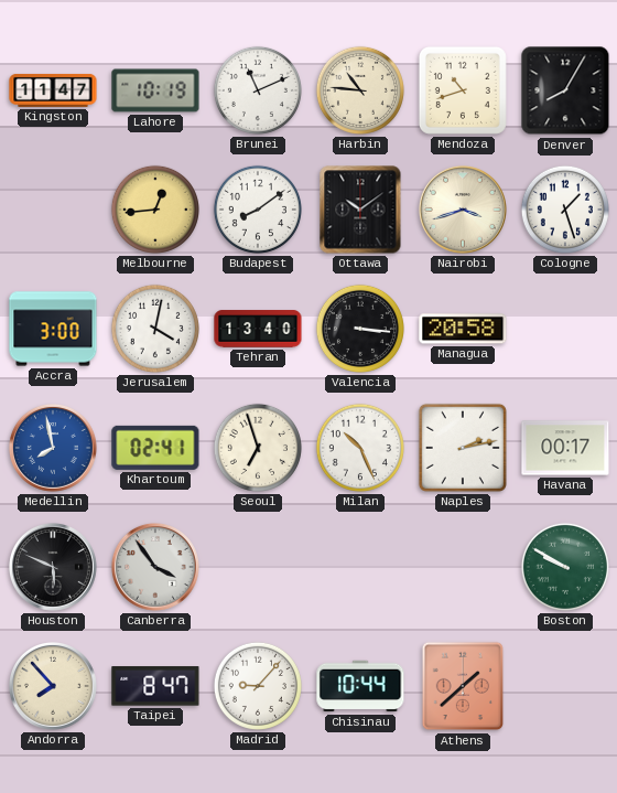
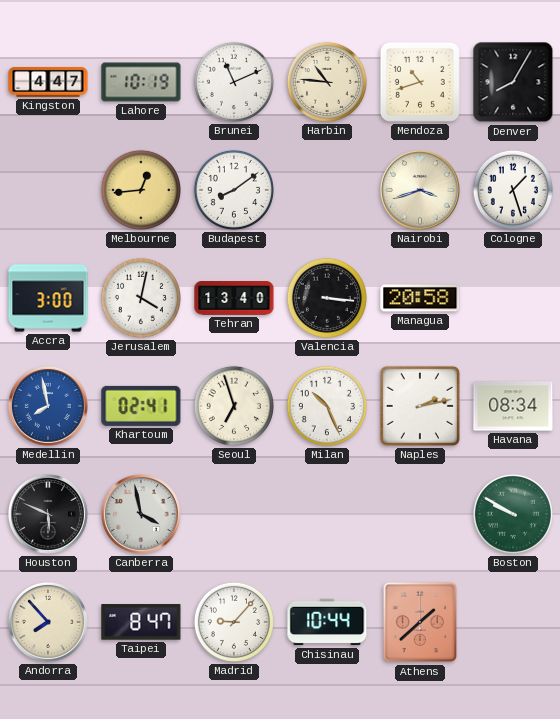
Kingston: 11:47 -> 4:47
Ottawa: 10:09 -> none
Havana: 00:17 -> 08:34
Canberra: 3:54 -> 3:58
